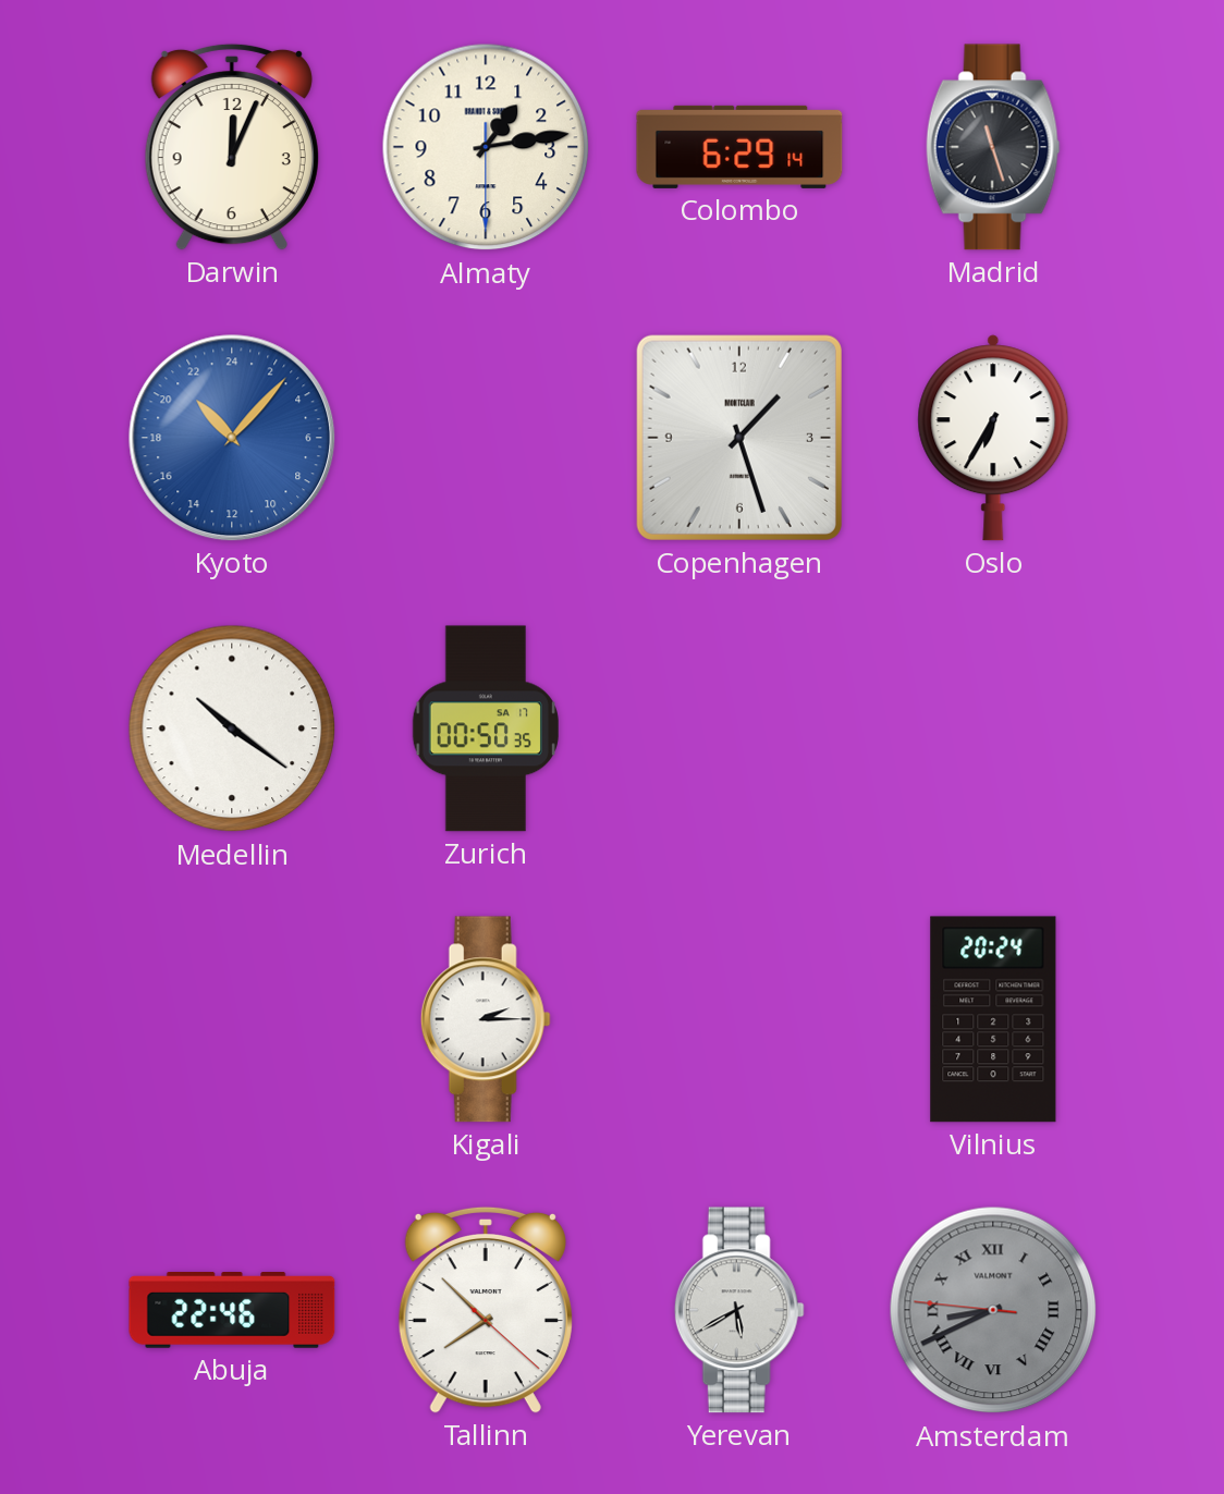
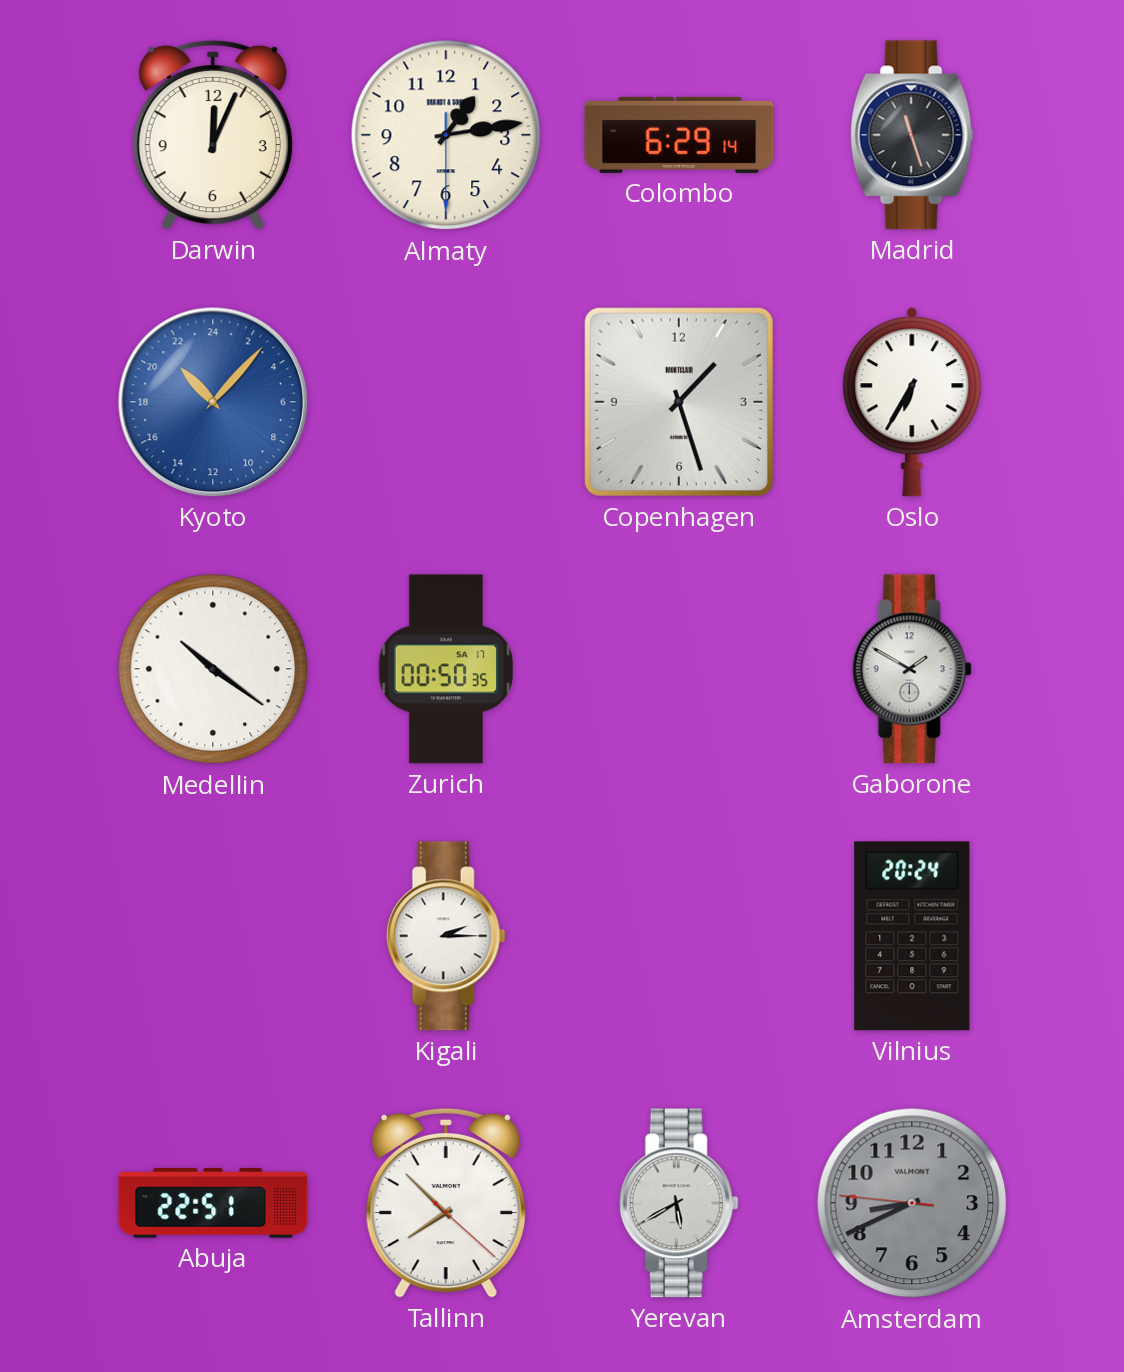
Gaborone: none -> 1:50
Abuja: 22:46 -> 22:51
Amsterdam numerals: Roman -> Arabic
